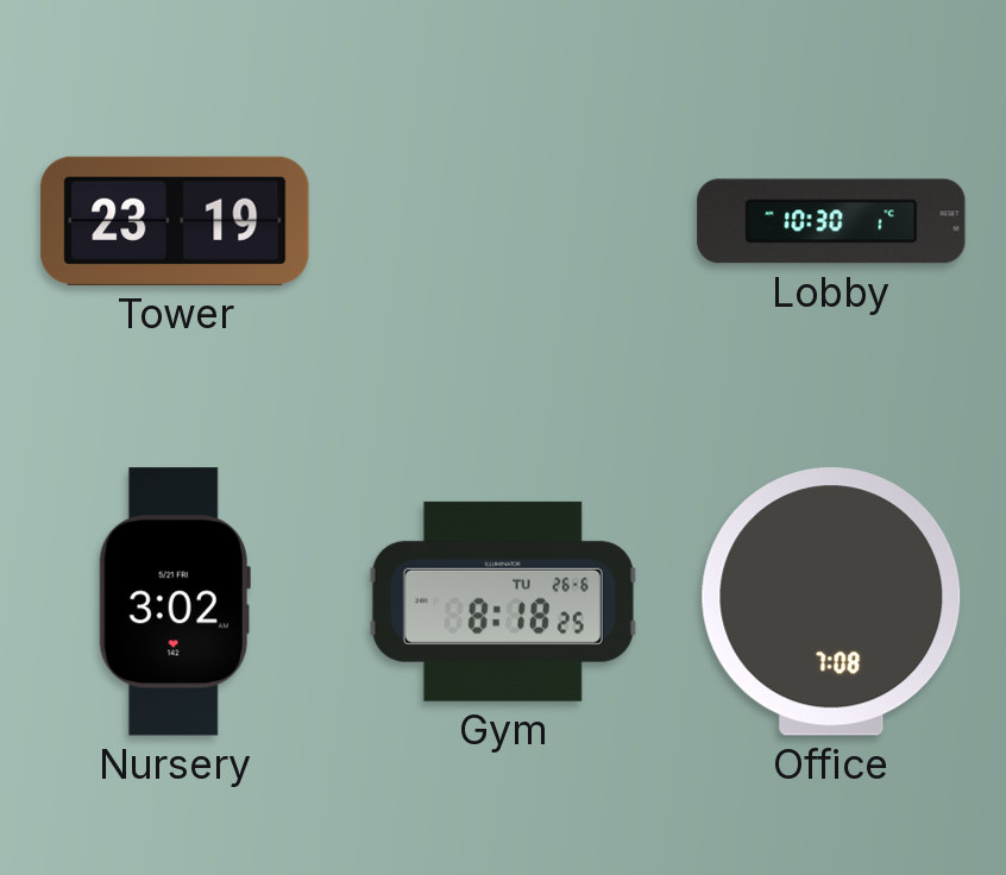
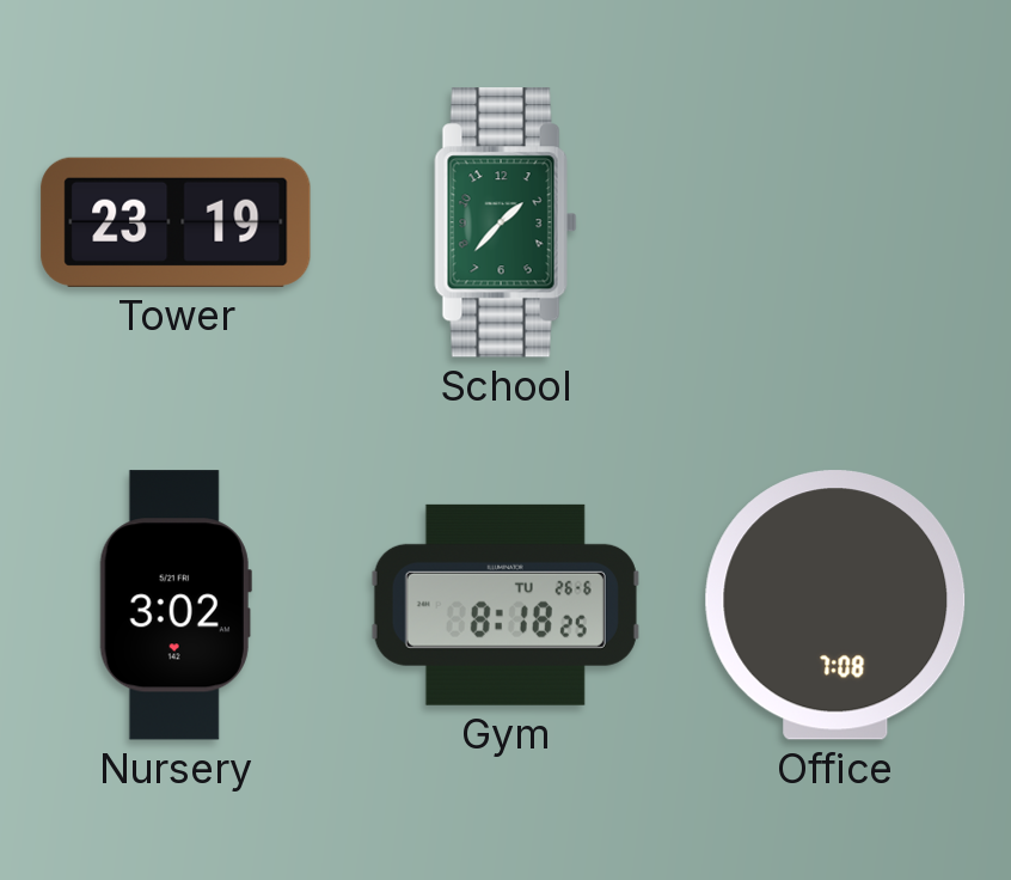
School: none -> 1:37
Lobby: 10:30 -> none
